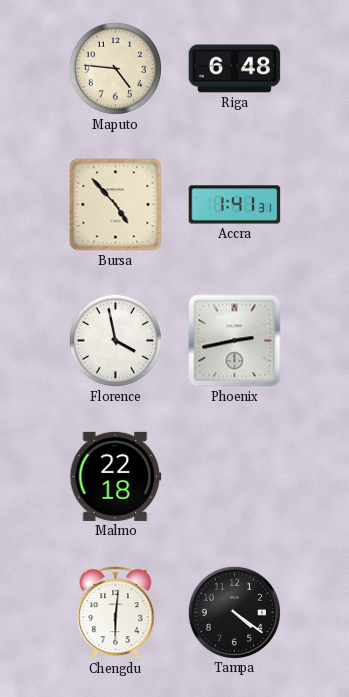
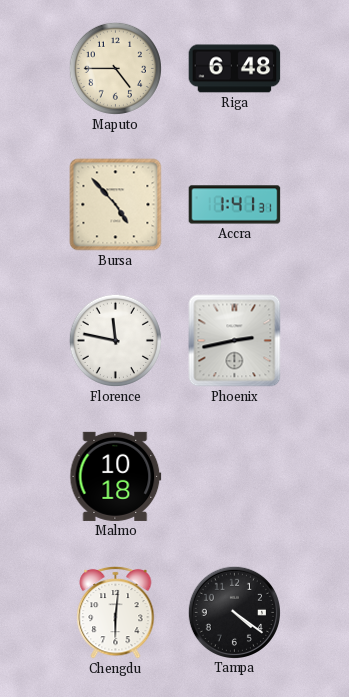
Maputo: 4:46 -> 4:45
Florence: 3:58 -> 11:47
Malmo: 22:18 -> 10:18
